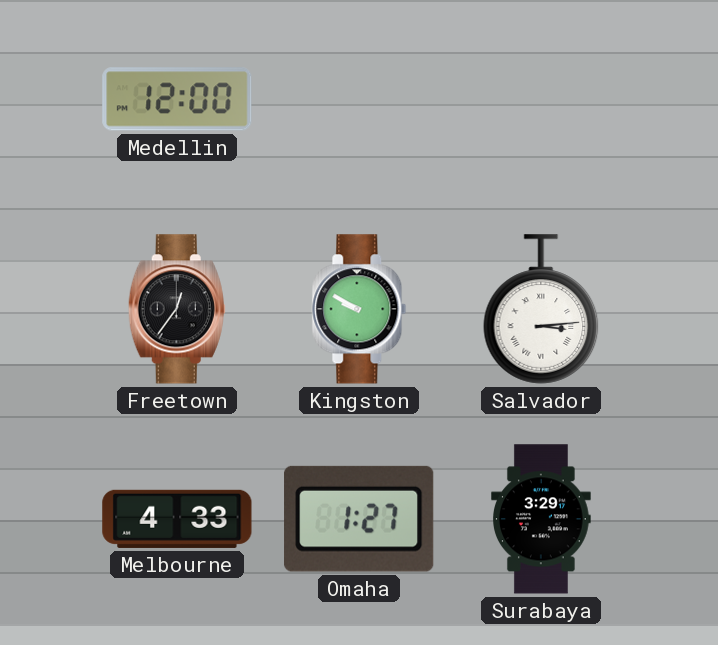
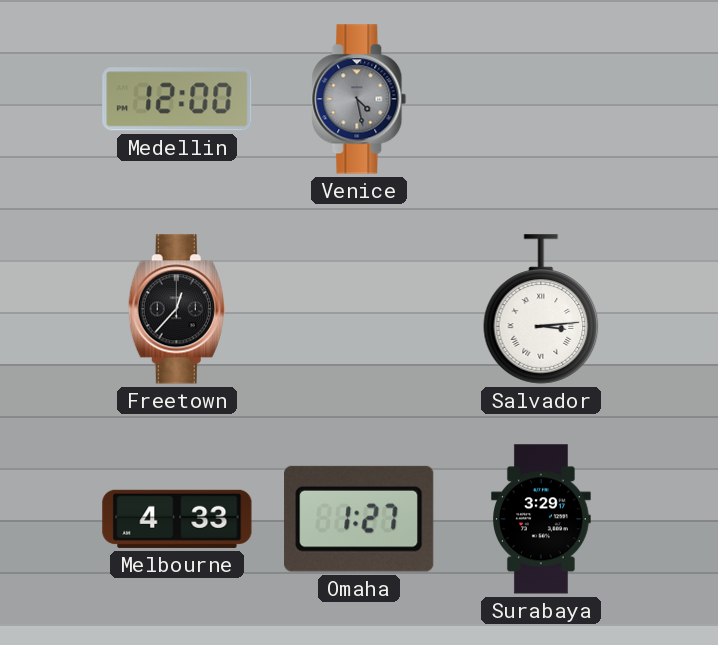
Venice: none -> 4:28
Freetown: 12:36 -> 12:37
Kingston: 9:50 -> none
